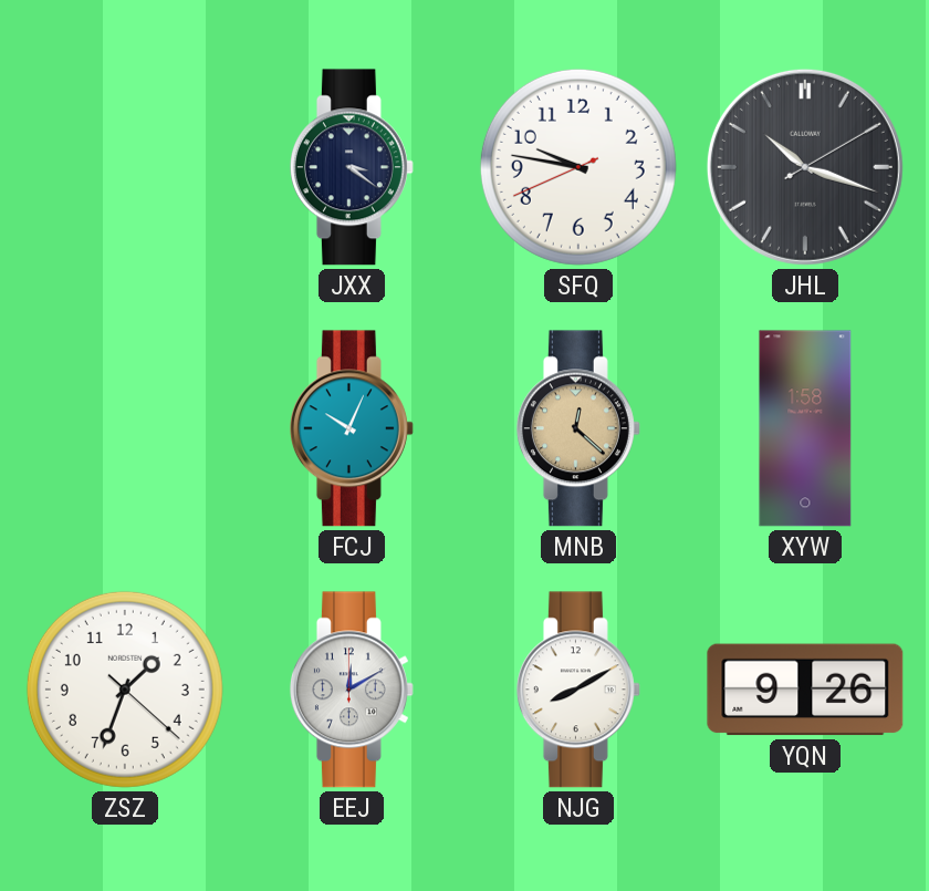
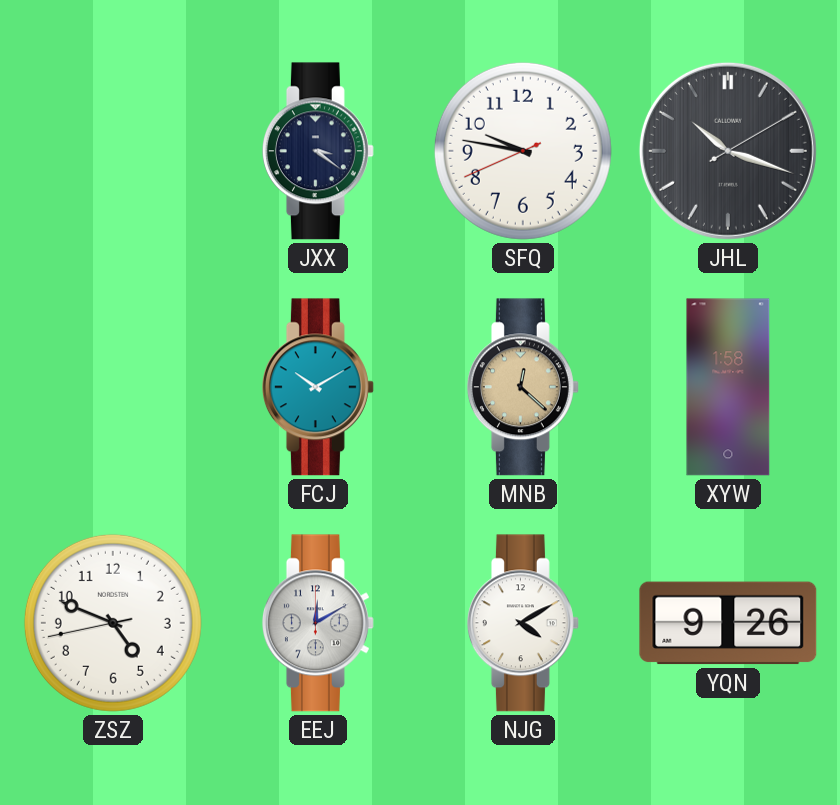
FCJ: 10:04 -> 10:10
ZSZ: 1:33 -> 4:48
NJG: 8:10 -> 4:10
